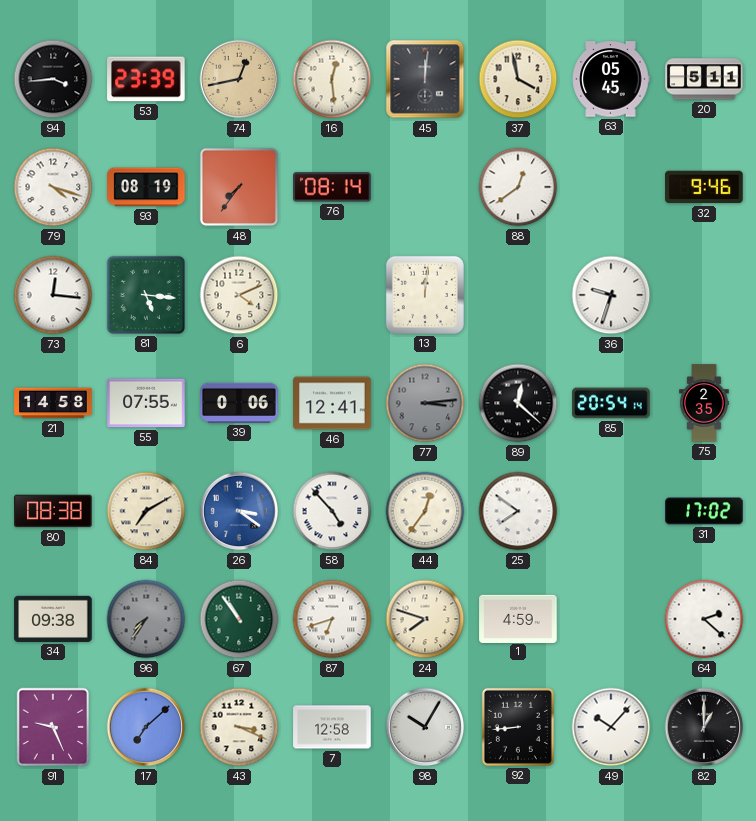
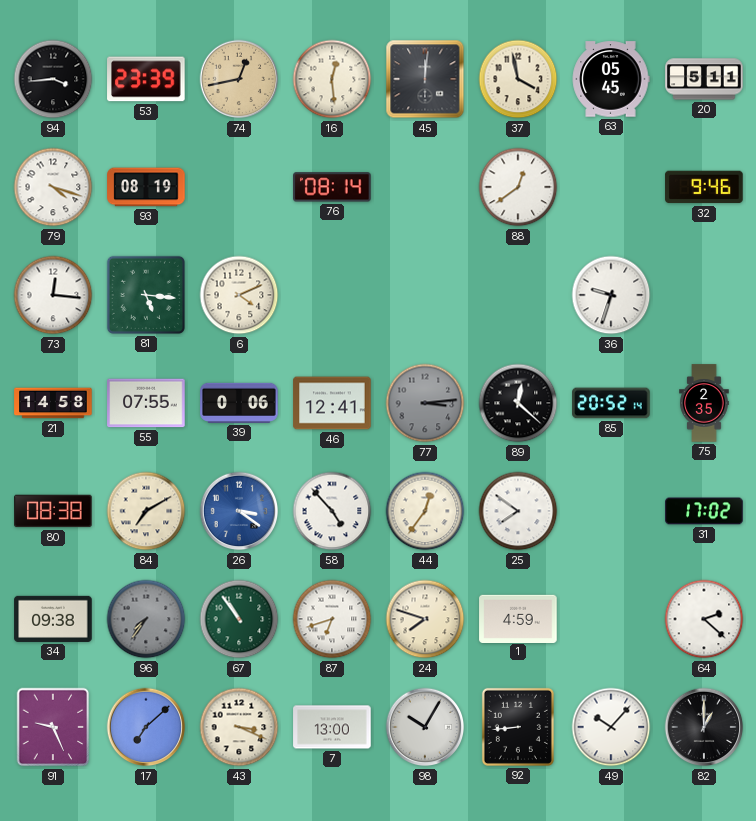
48: 7:36 -> none
13: 12:01 -> none
85: 20:54 -> 20:52
7: 12:58 -> 13:00
